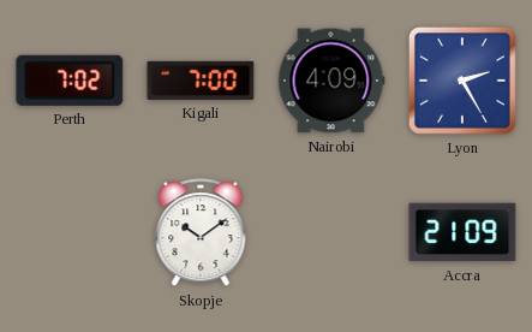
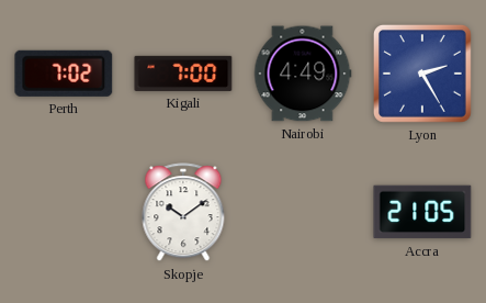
Nairobi: 4:09 -> 4:49
Accra: 21:09 -> 21:05
